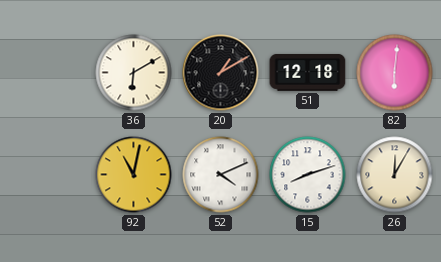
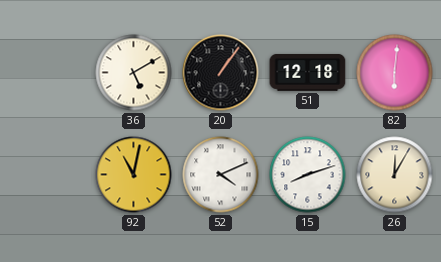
36: 6:10 -> 5:10
20: 1:10 -> 1:06
